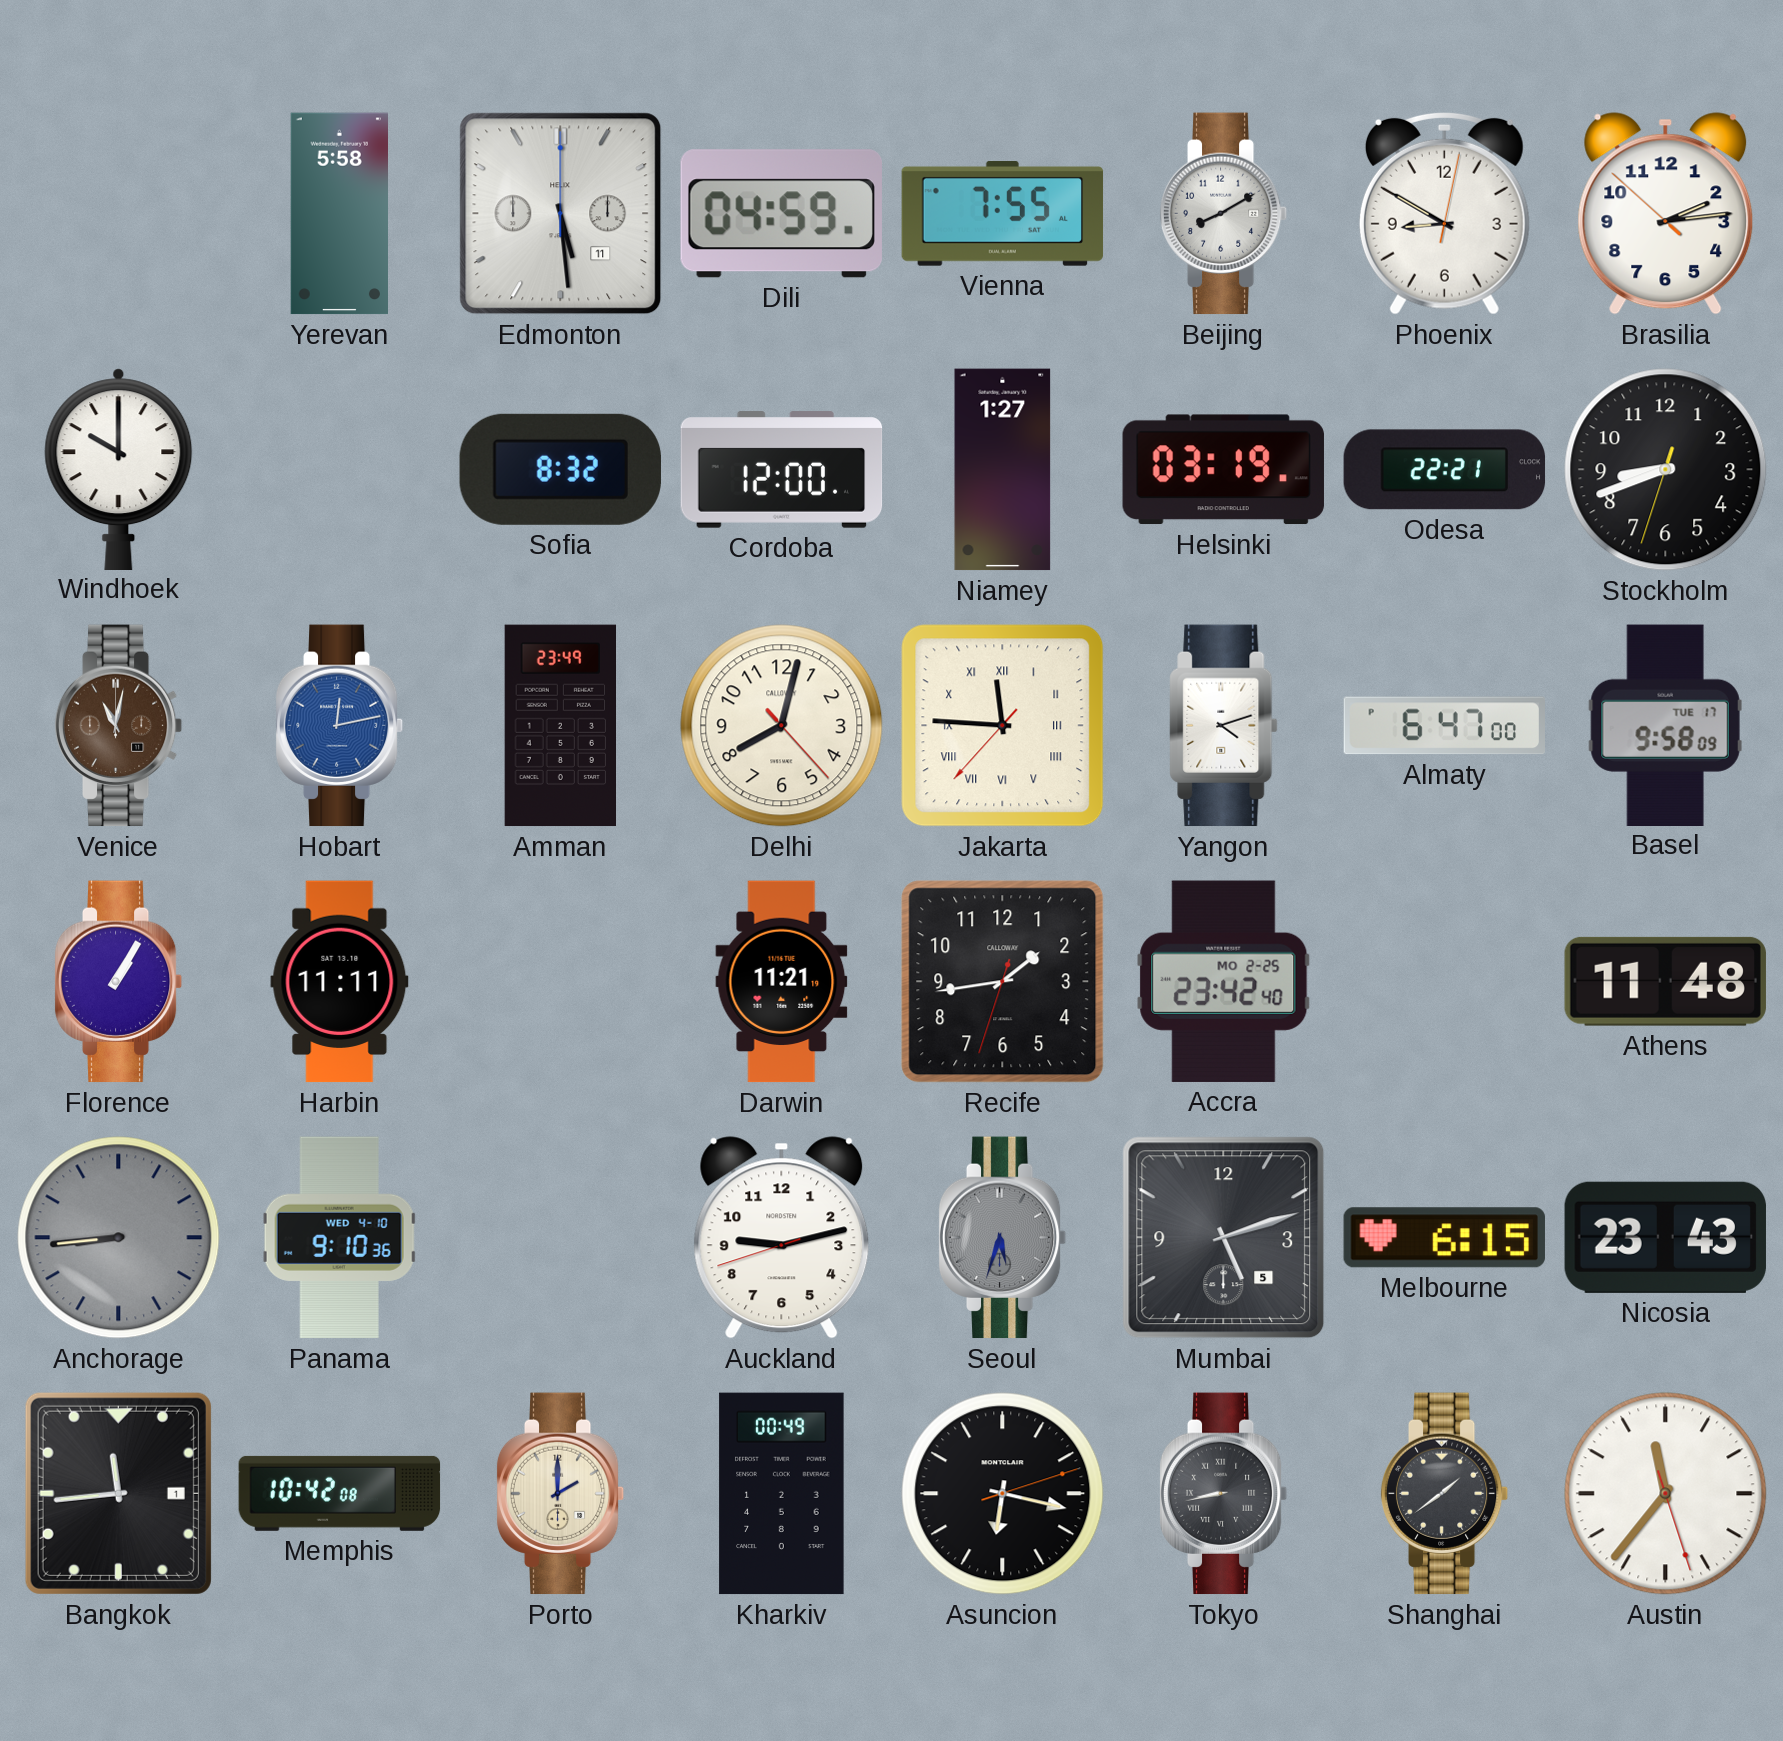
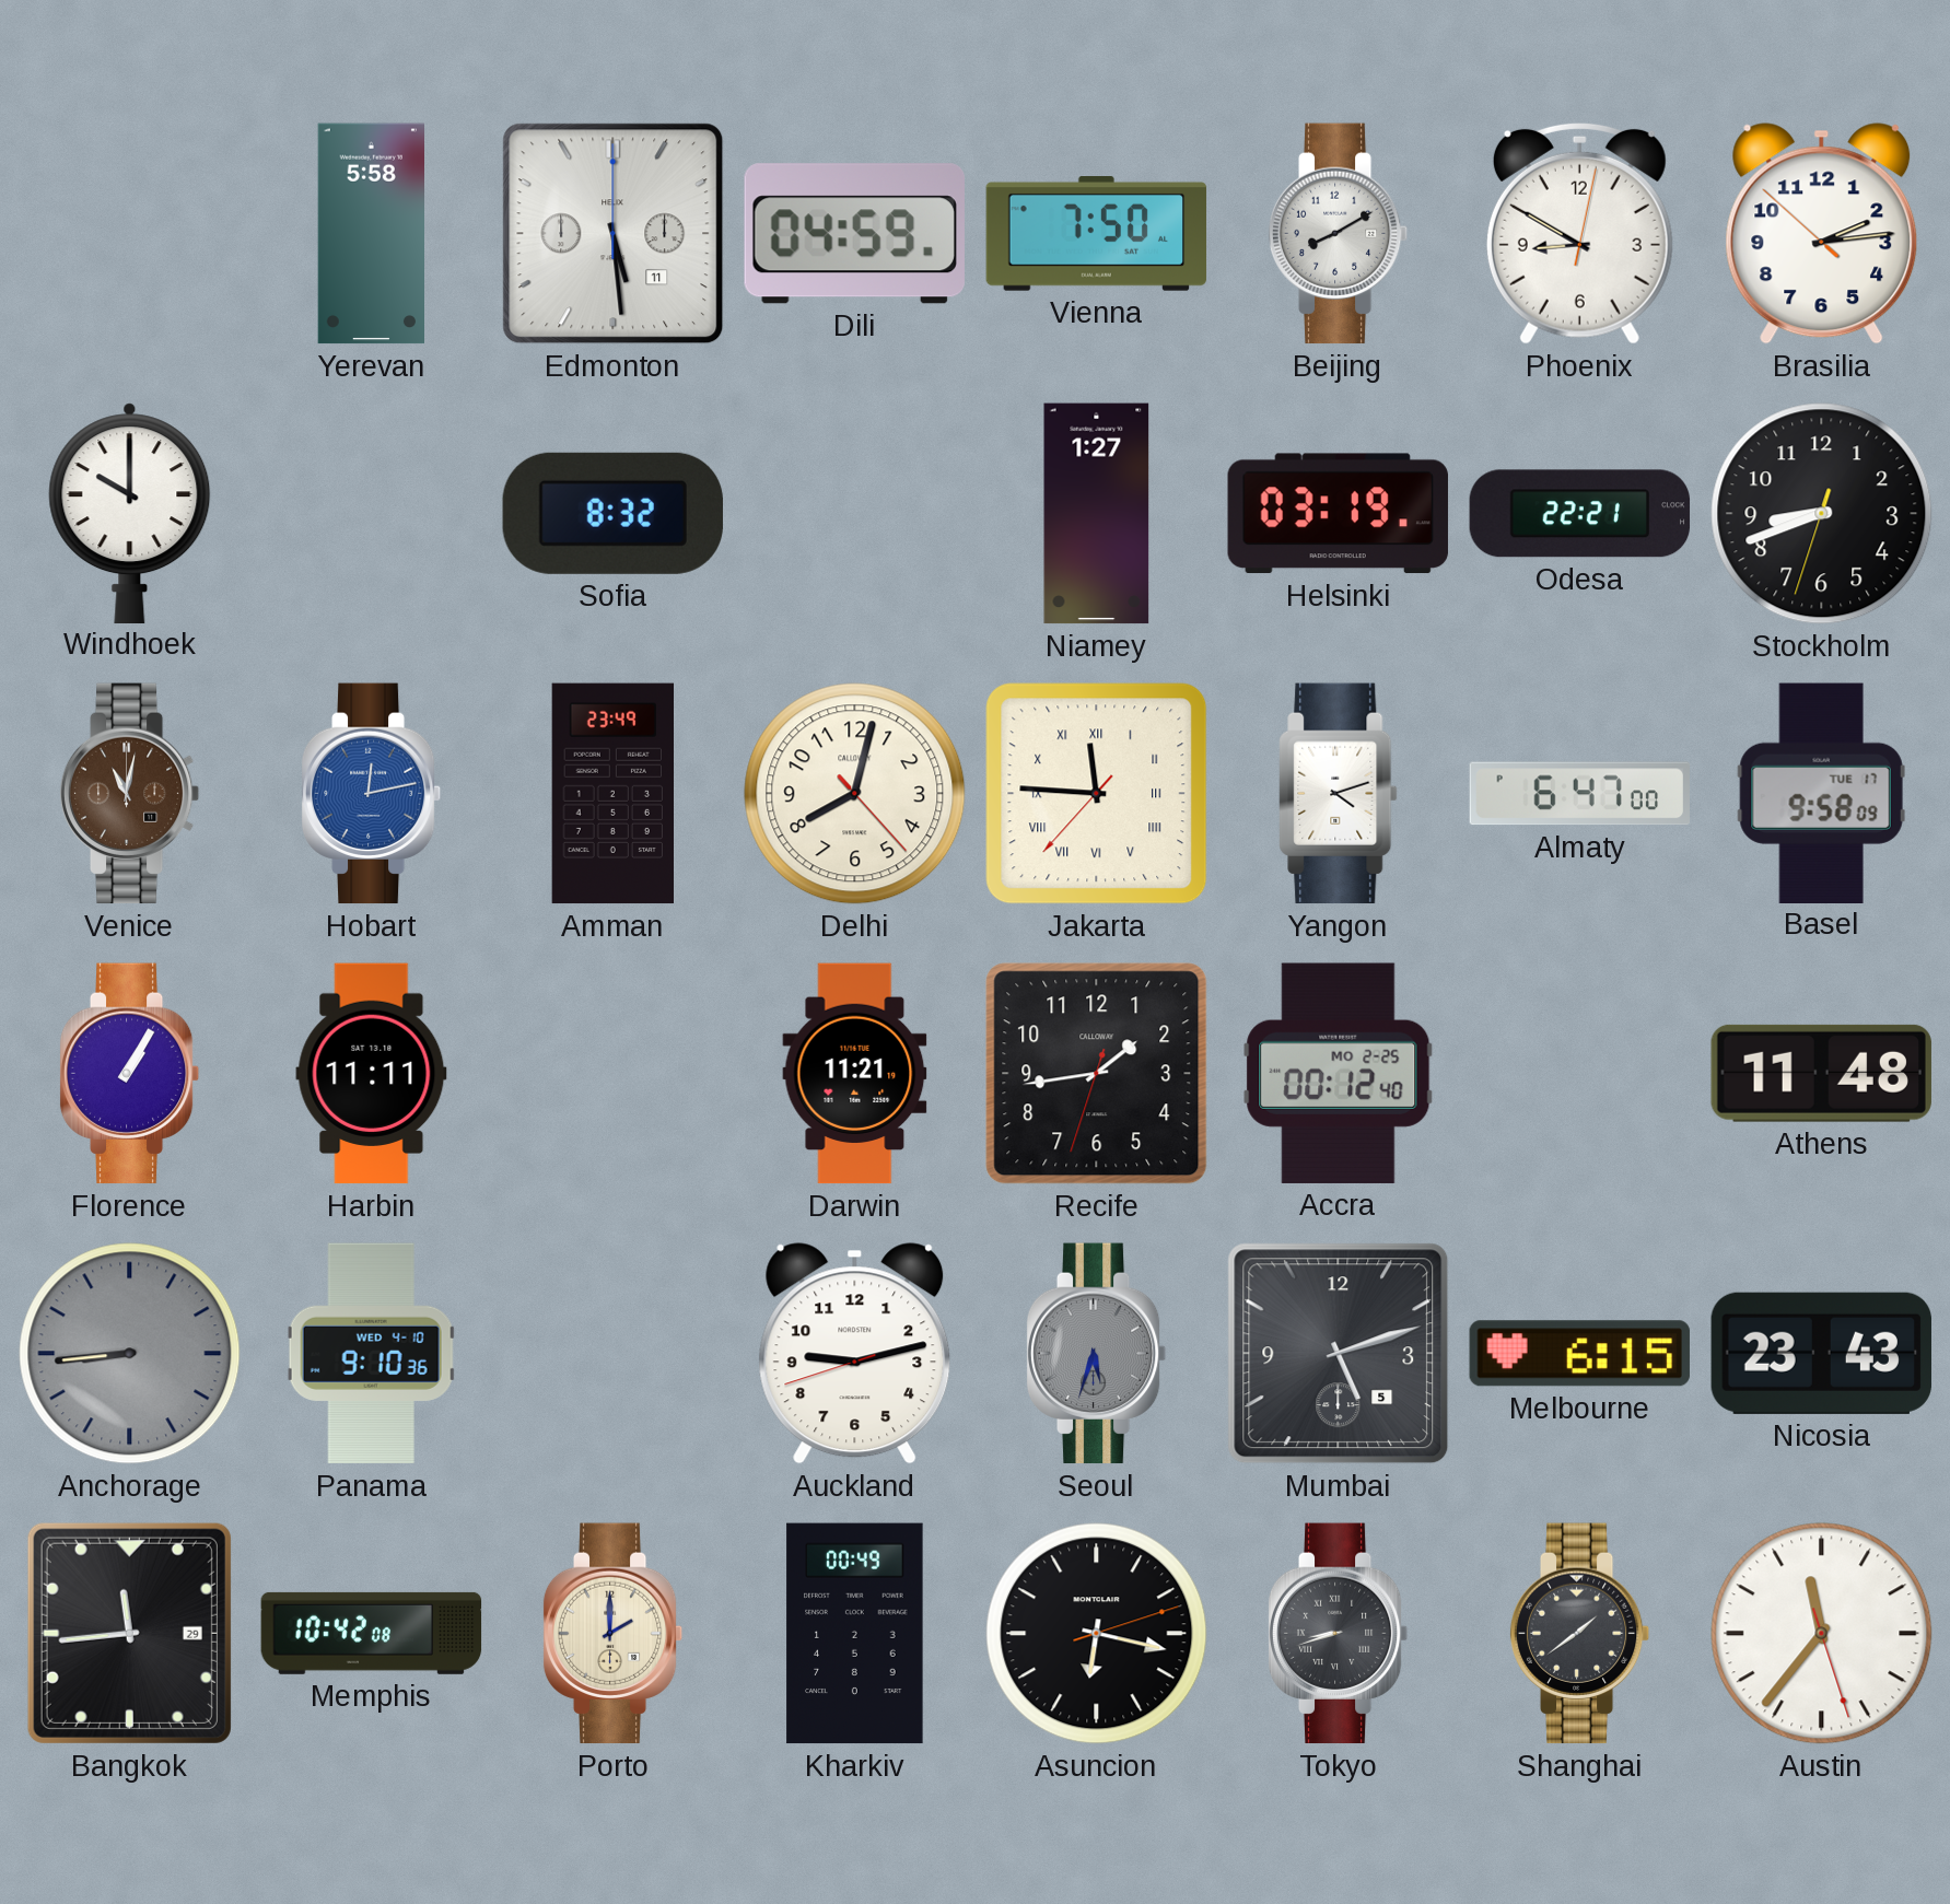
Vienna: 7:55 -> 7:50
Cordoba: 12:00 -> none
Accra: 23:42 -> 00:12
Bangkok date: 1 -> 29
Tokyo: 8:43 -> 8:42
